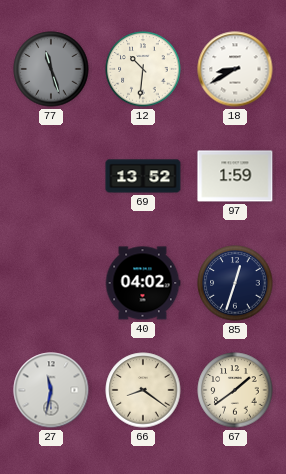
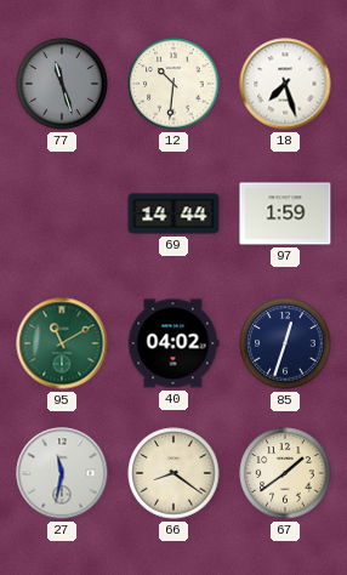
18: 8:40 -> 7:27
69: 13:52 -> 14:44
95: none -> 11:10
